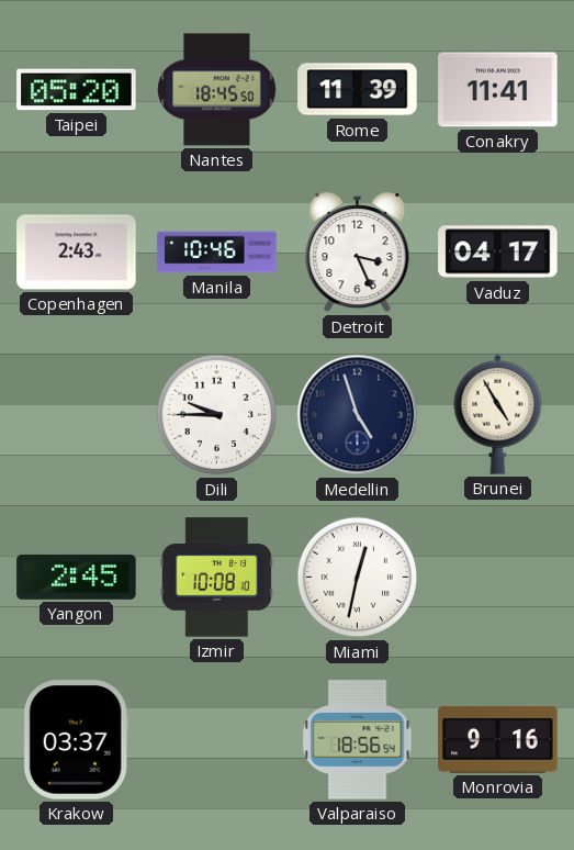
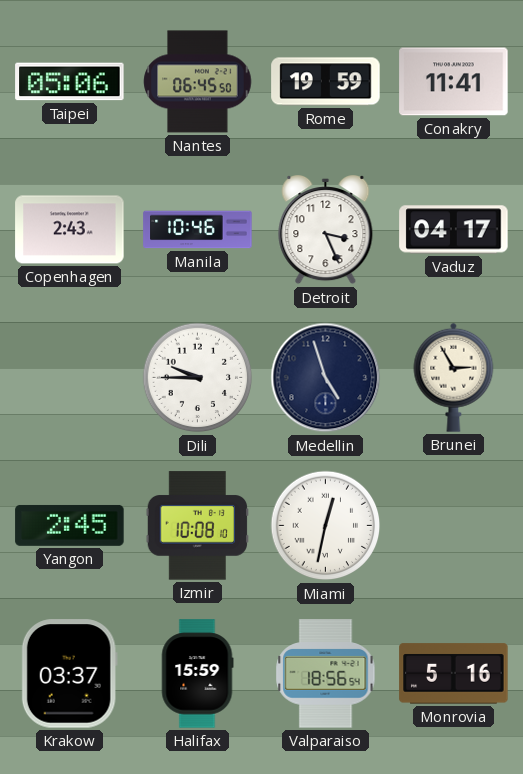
Taipei: 05:20 -> 05:06
Nantes: 18:45 -> 06:45
Rome: 11:39 -> 19:59
Brunei: 4:55 -> 2:55
Halifax: none -> 15:59
Monrovia: 9:16 -> 5:16
